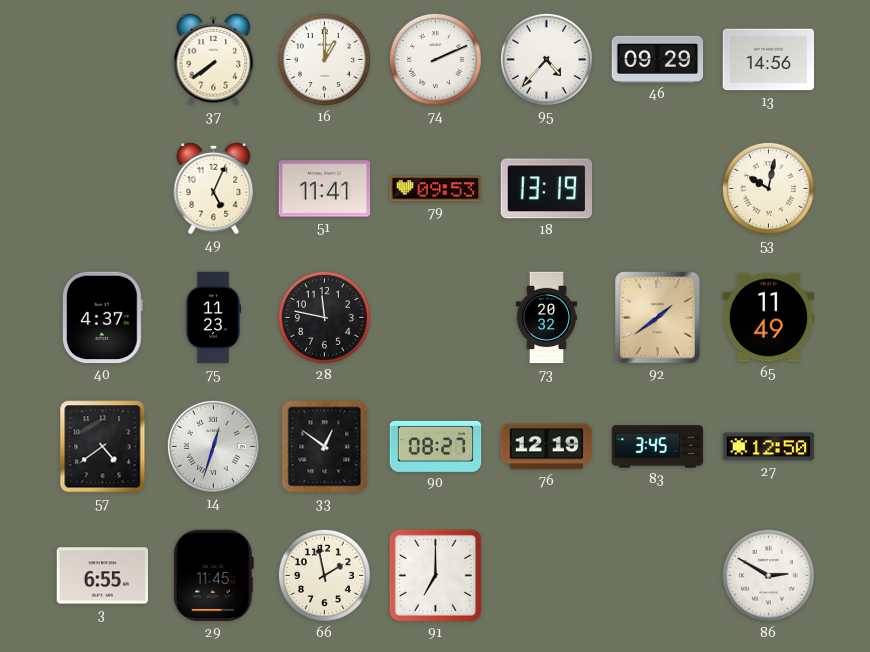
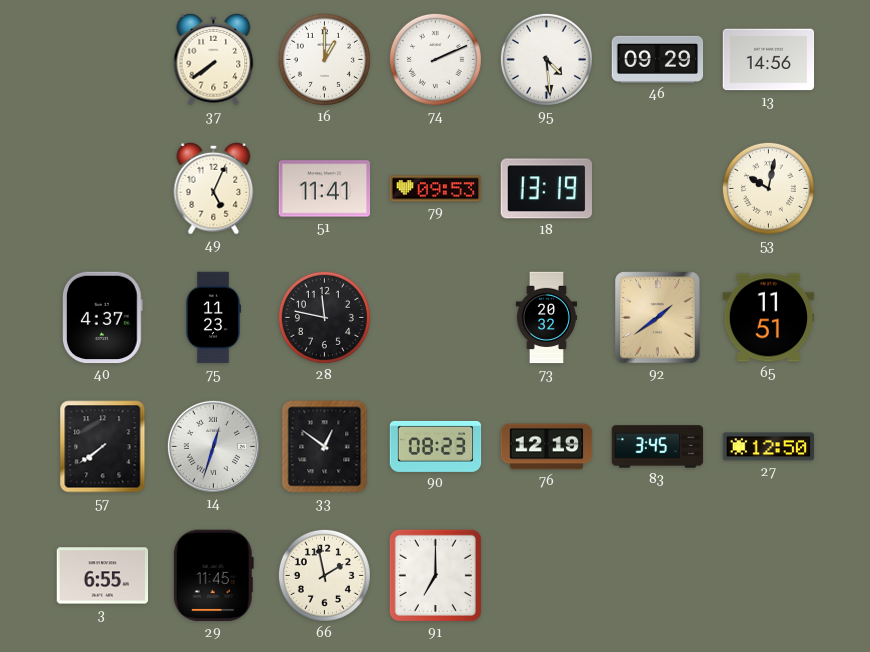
95: 4:37 -> 4:29
65: 11:49 -> 11:51
57: 4:39 -> 7:39
90: 08:27 -> 08:23
86: 2:50 -> none
